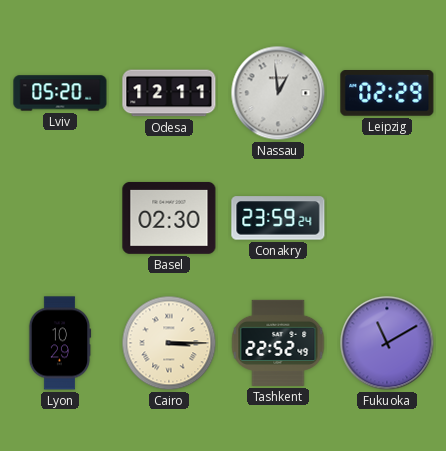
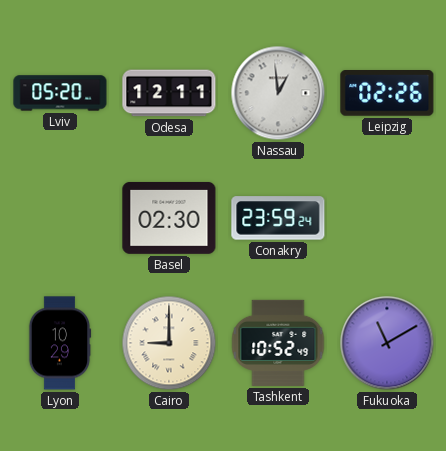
Leipzig: 02:29 -> 02:26
Cairo: 3:15 -> 9:00
Tashkent: 22:52 -> 10:52
